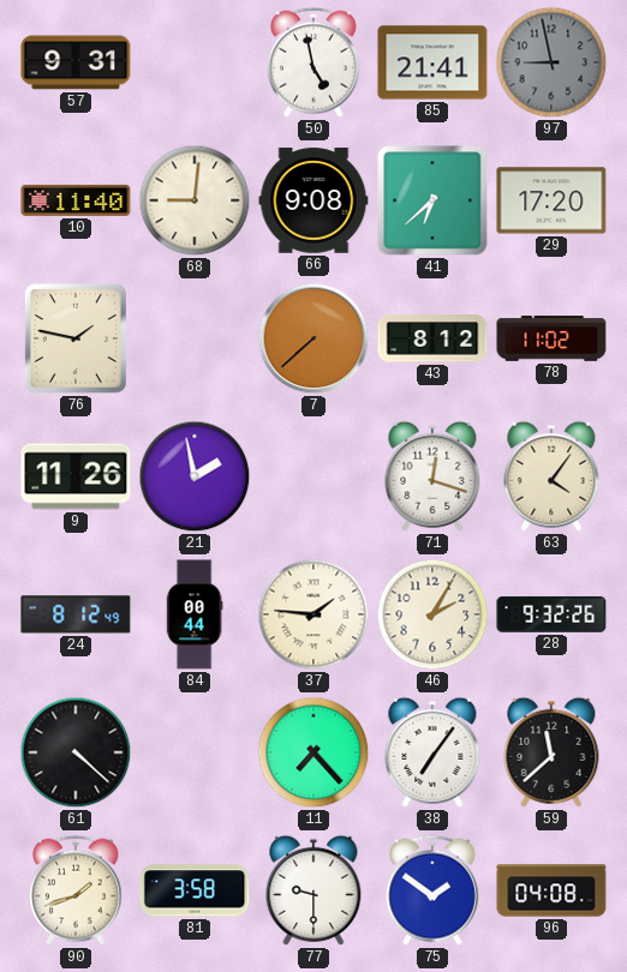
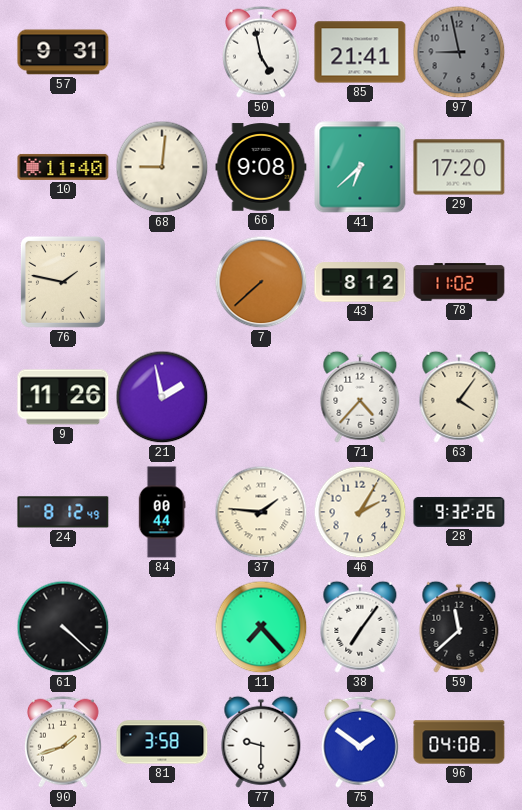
71: 12:18 -> 4:37
